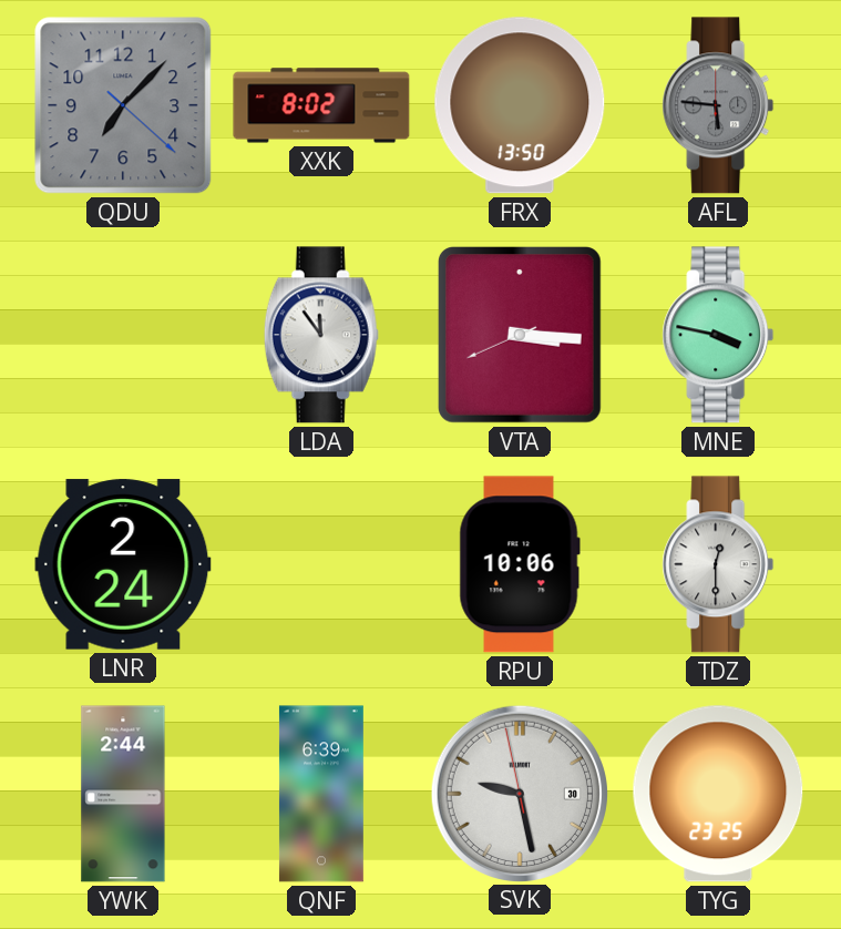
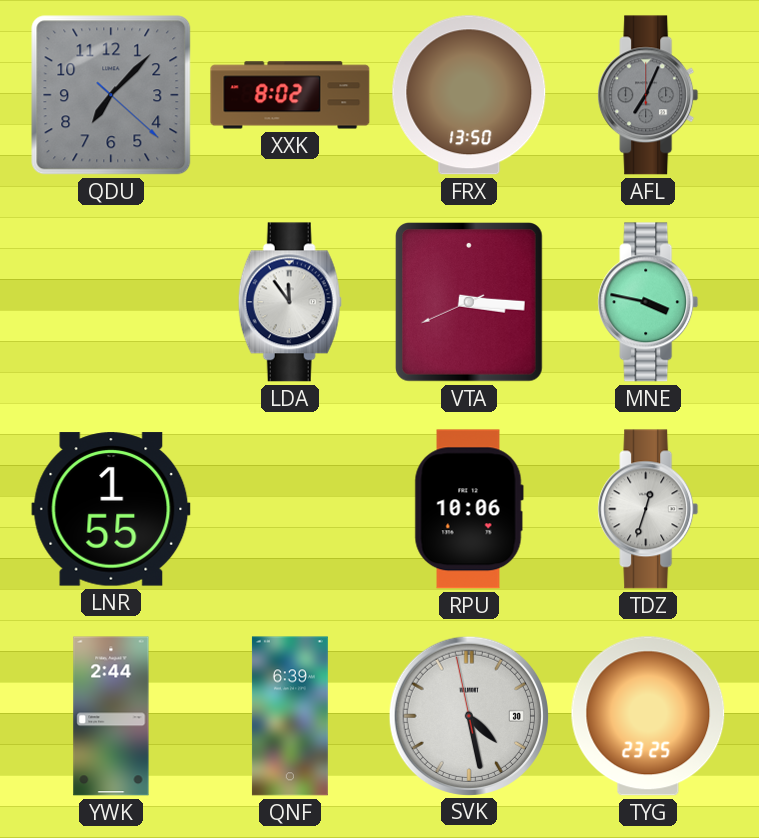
AFL: 5:46 -> 7:04
LNR: 2:24 -> 1:55
TDZ: 12:30 -> 12:33
SVK: 9:27 -> 4:27
